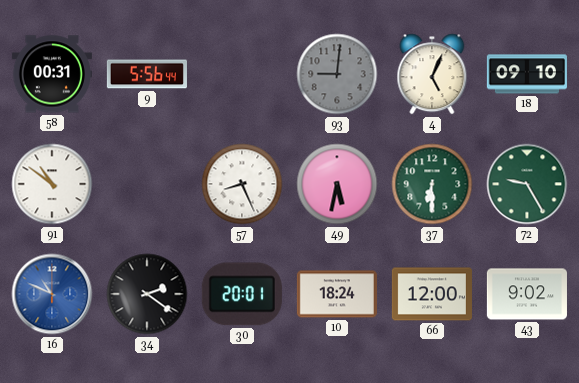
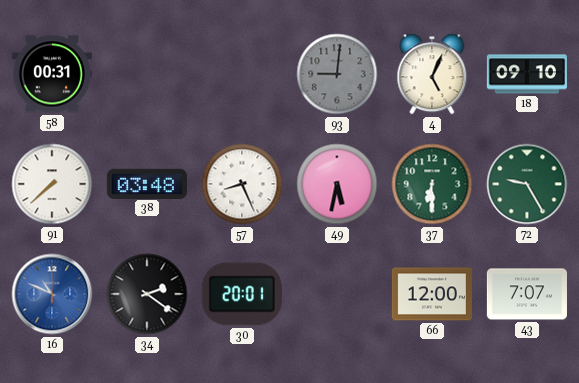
9: 5:56 -> none
91: 10:51 -> 7:38
38: none -> 03:48
10: 18:24 -> none
43: 9:02 -> 7:07
